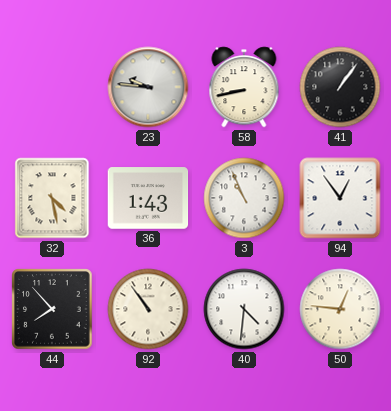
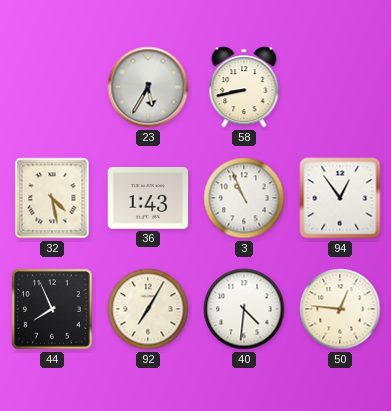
23: 9:46 -> 5:35
41: 1:06 -> none
44: 7:53 -> 7:56
92: 10:54 -> 7:05
